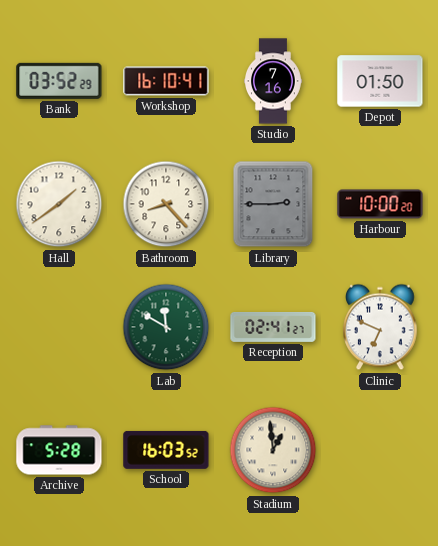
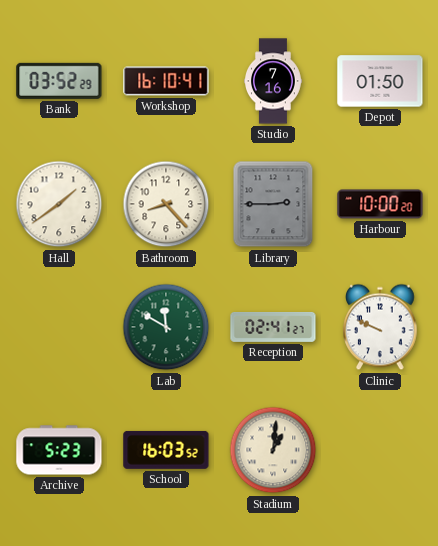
Clinic: 6:49 -> 9:49
Archive: 5:28 -> 5:23
Stadium: 12:59 -> 1:01
